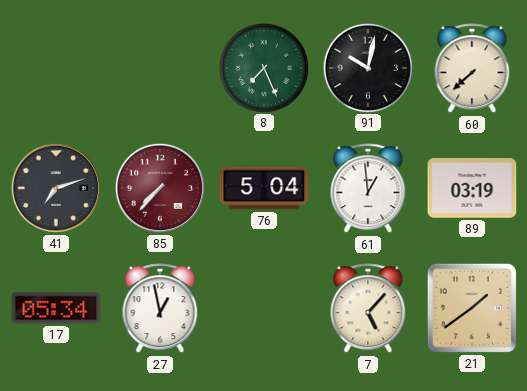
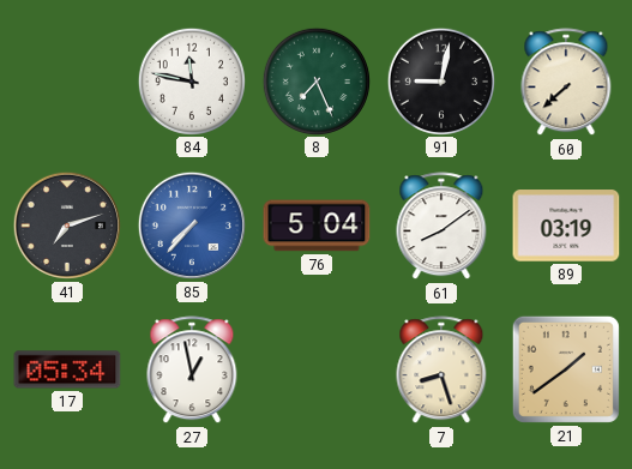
84: none -> 11:47
91: 10:02 -> 9:02
85 dial: burgundy -> blue
61: 12:59 -> 8:09
7: 5:07 -> 8:27
